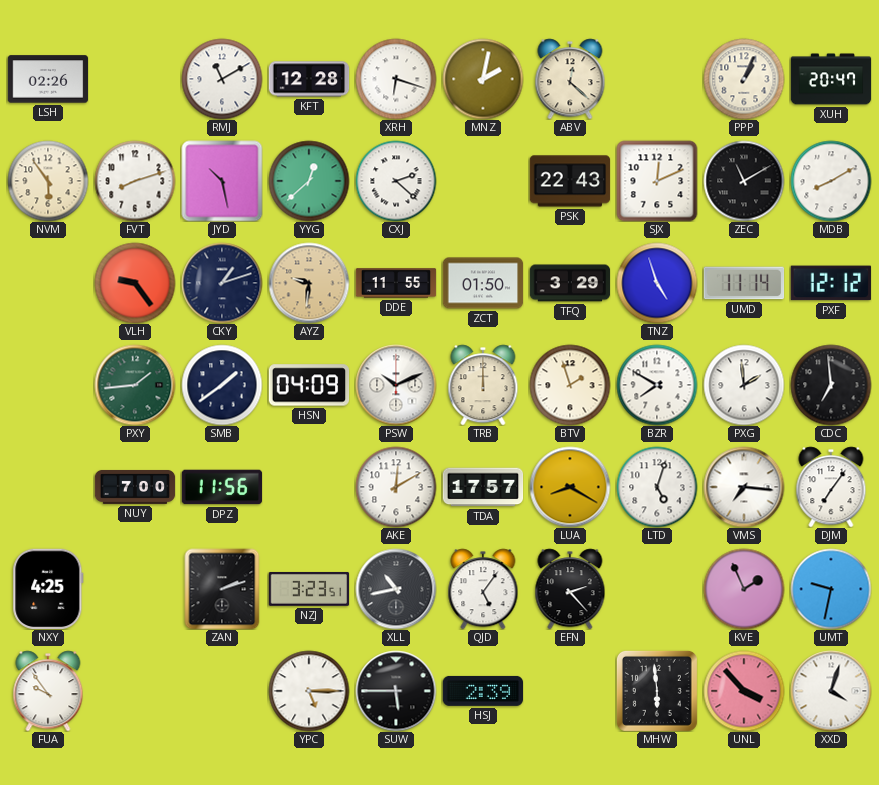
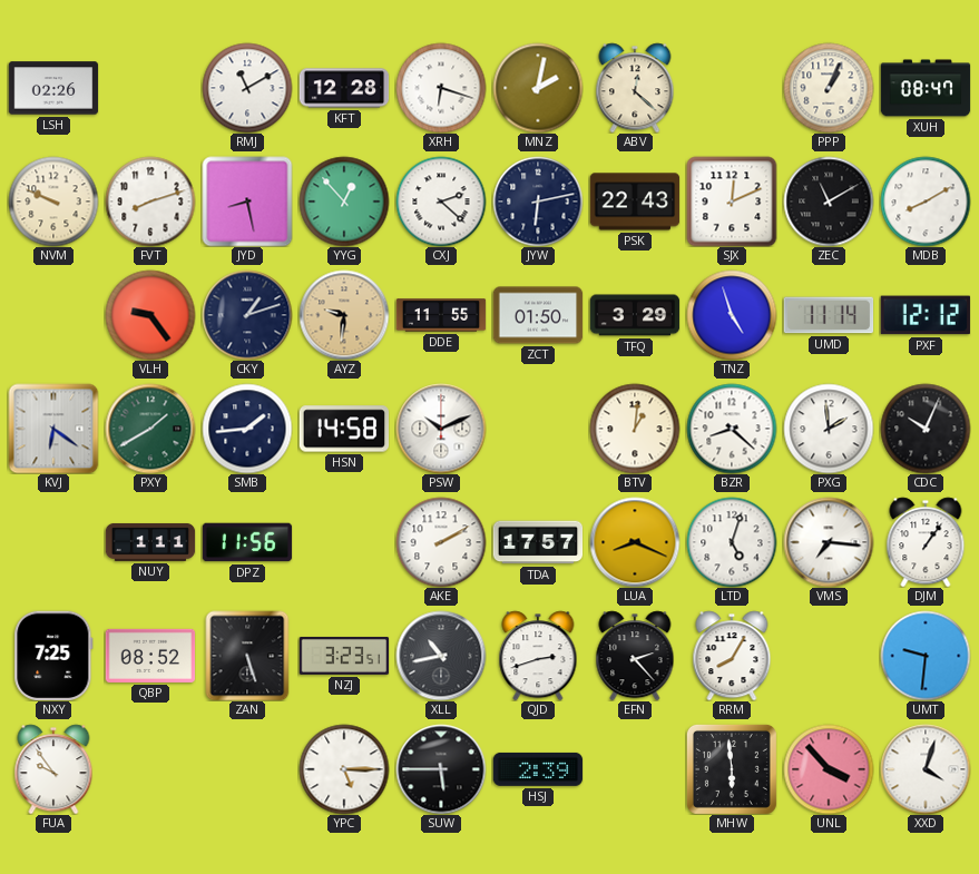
XUH: 20:47 -> 08:47
NVM: 5:54 -> 9:49
JYD: 10:28 -> 8:28
YYG: 12:38 -> 12:53
JYW: none -> 6:13
KVJ: none -> 6:21
PXY: 1:44 -> 1:40
SMB: 1:39 -> 1:44
HSN: 04:09 -> 14:58
TRB: 12:00 -> none
BTV: 1:57 -> 1:01
BZR: 7:50 -> 8:22
CDC: 6:59 -> 10:04
NUY: 7:00 -> 1:11
AKE: 12:10 -> 2:10
LUA: 8:20 -> 8:19
DJM: 7:06 -> 1:06
NXY: 4:25 -> 7:25
QBP: none -> 08:52
ZAN: 2:12 -> 5:27
QJD: 5:06 -> 2:42
RRM: none -> 8:05
KVE: 1:56 -> none
UMT: 9:32 -> 9:31
